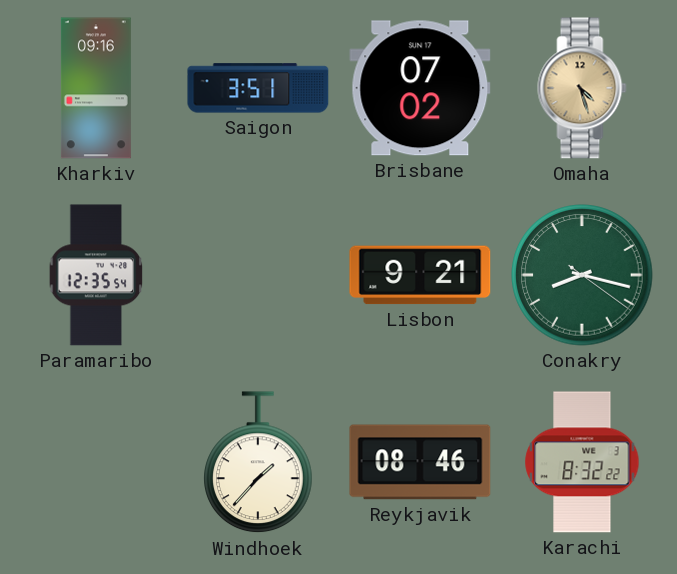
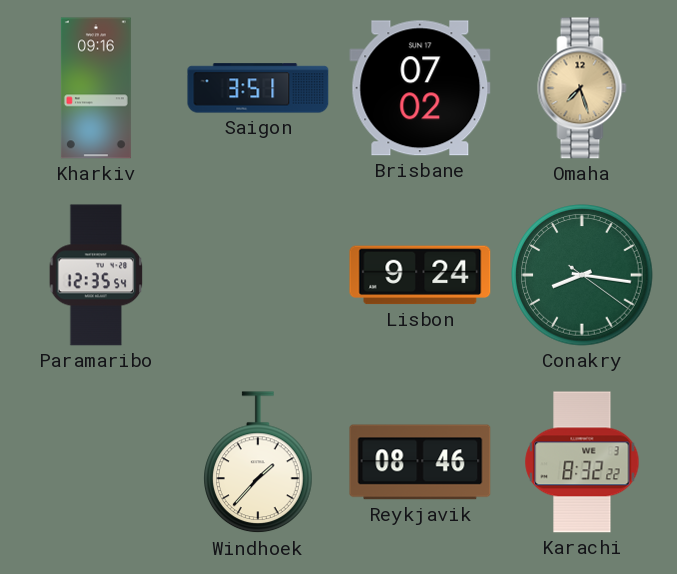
Omaha: 4:27 -> 7:27
Lisbon: 9:21 -> 9:24
Conakry: 8:17 -> 8:16
